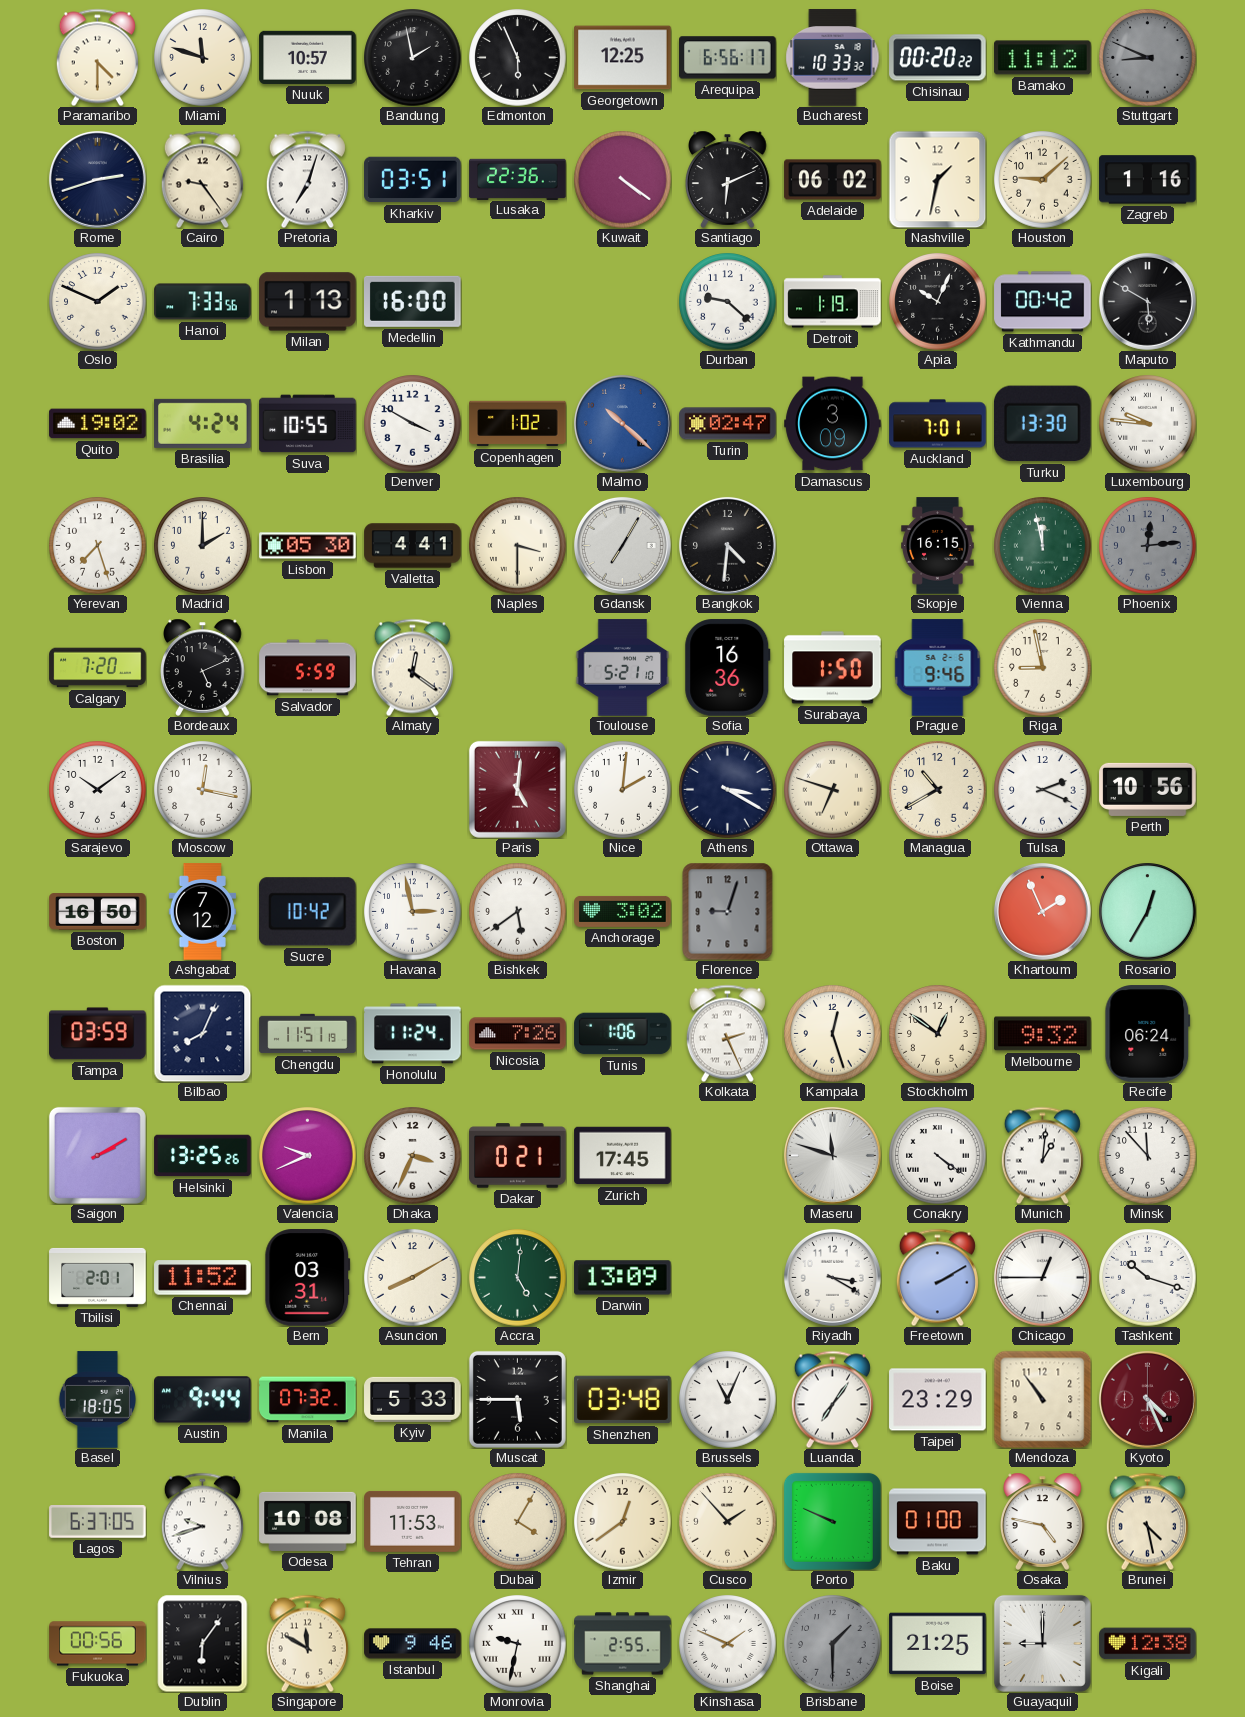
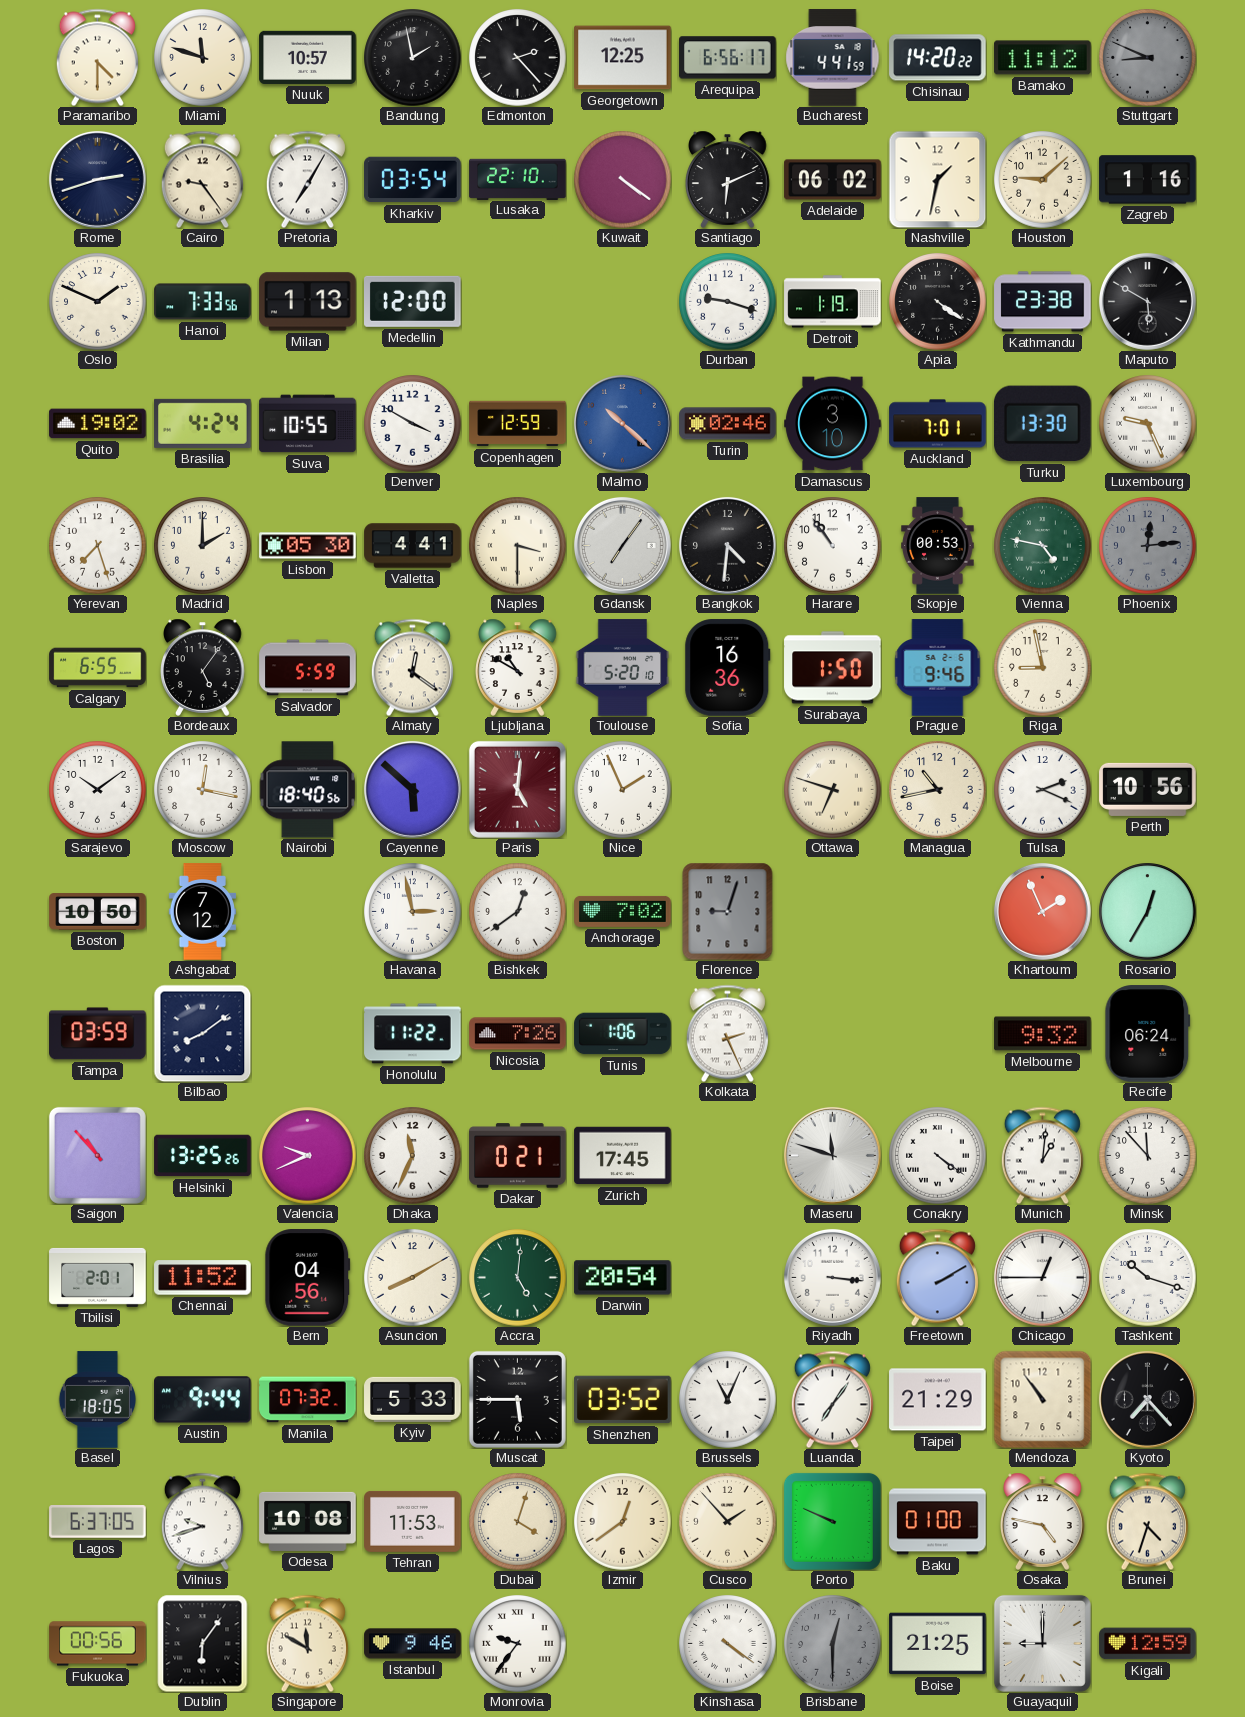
Edmonton: 5:56 -> 2:23
Bucharest: 10:33 -> 4:41
Chisinau: 00:20 -> 14:20
Pretoria: 7:03 -> 7:05
Kharkiv: 03:51 -> 03:54
Lusaka: 22:36 -> 22:10
Medellin: 16:00 -> 12:00
Durban: 9:22 -> 9:18
Apia: 10:04 -> 4:21
Kathmandu: 00:42 -> 23:38
Copenhagen: 1:02 -> 12:59
Turin: 02:47 -> 02:46
Damascus: 3:09 -> 3:10
Luxembourg: 9:46 -> 9:26
Gdansk: 7:05 -> 7:06
Harare: none -> 10:54
Skopje: 16:15 -> 00:53
Vienna: 11:58 -> 4:47
Calgary: 7:20 -> 6:55
Bordeaux: 5:11 -> 5:06
Ljubljana: none -> 10:50
Toulouse: 5:21 -> 5:20
Nairobi: none -> 18:40
Cayenne: none -> 5:52
Nice: 2:01 -> 1:56
Athens: 3:20 -> none
Managua: 10:40 -> 10:43
Boston: 16:50 -> 10:50
Sucre: 10:42 -> none
Bishkek: 5:39 -> 12:39
Anchorage: 3:02 -> 7:02
Bilbao: 8:04 -> 8:09
Chengdu: 11:51 -> none
Honolulu: 11:24 -> 11:22
Kampala: 12:27 -> none
Stockholm: 12:51 -> none
Saigon: 2:10 -> 10:53
Dhaka: 3:34 -> 11:34
Bern: 03:31 -> 04:56
Darwin: 13:09 -> 20:54
Riyadh: 3:20 -> 3:16
Shenzhen: 03:48 -> 03:52
Taipei: 23:29 -> 21:29
Kyoto: 4:26 -> 7:23
Kyoto dial: burgundy -> black
Dubai: 4:05 -> 4:03
Brunei: 4:28 -> 4:33
Monrovia: 9:32 -> 9:36
Shanghai: 2:55 -> none
Kinshasa: 1:49 -> 4:21
Brisbane: 1:30 -> 12:30
Kigali: 12:38 -> 12:59
